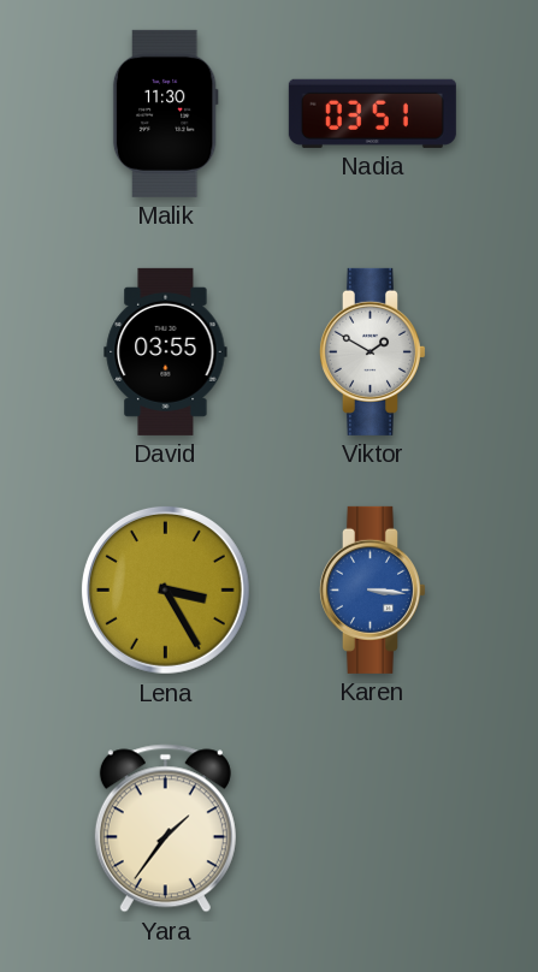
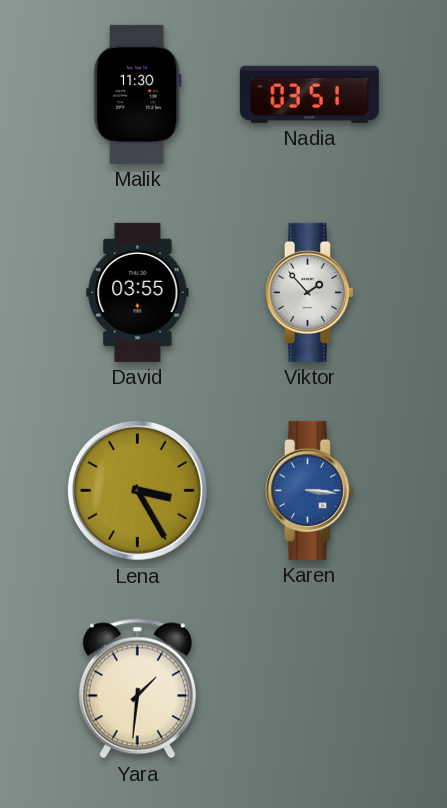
Viktor: 1:50 -> 1:53
Yara: 1:36 -> 1:31
